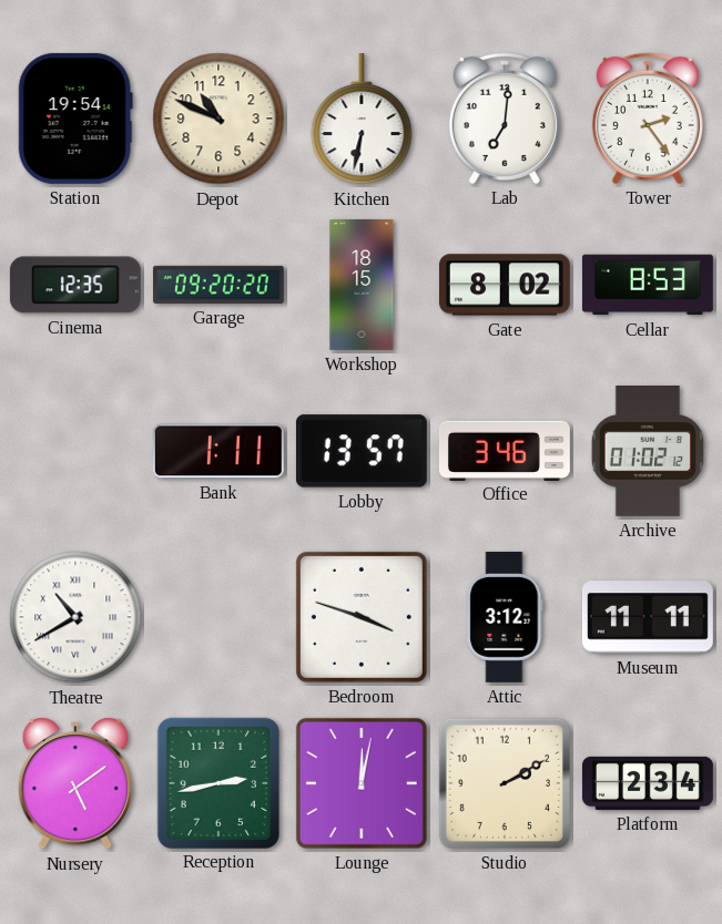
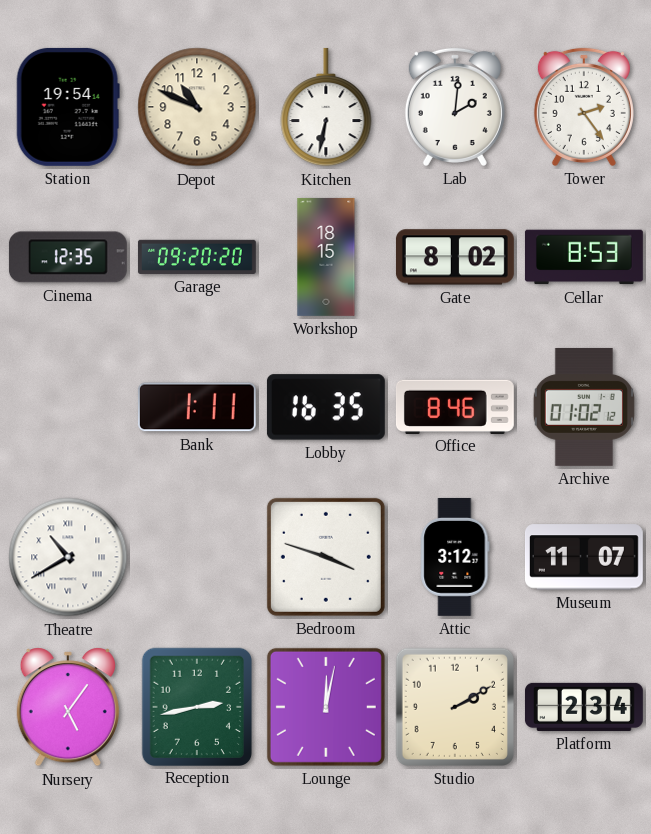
Lab: 7:01 -> 2:01
Lobby: 13:57 -> 16:35
Office: 3:46 -> 8:46
Museum: 11:11 -> 11:07
Nursery: 5:09 -> 5:06
